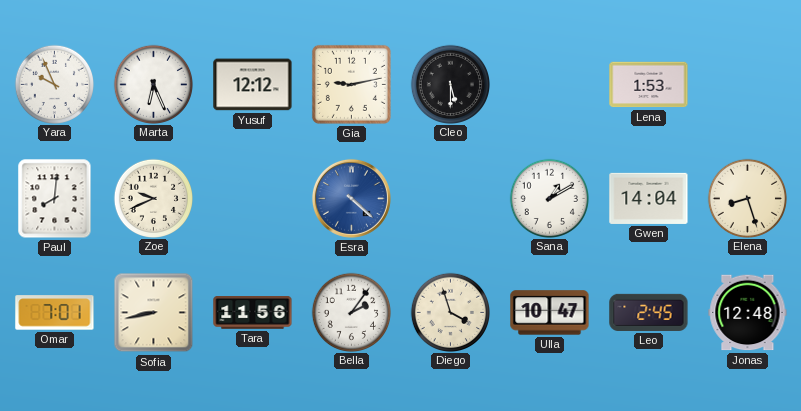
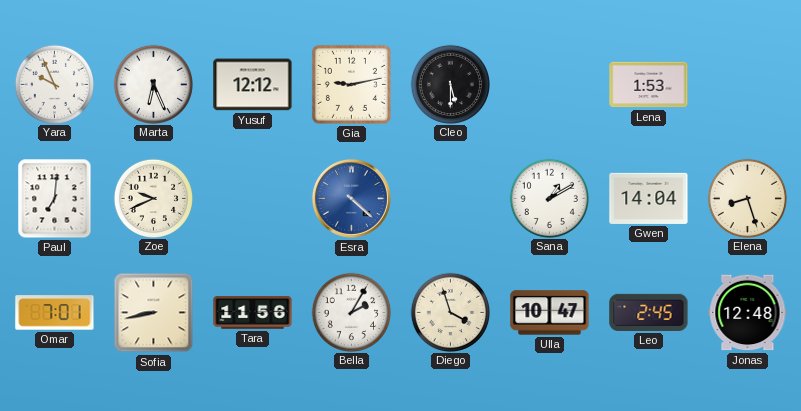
Paul: 8:01 -> 7:01
Bella: 2:06 -> 2:05
